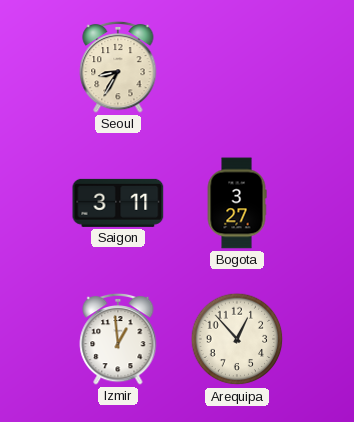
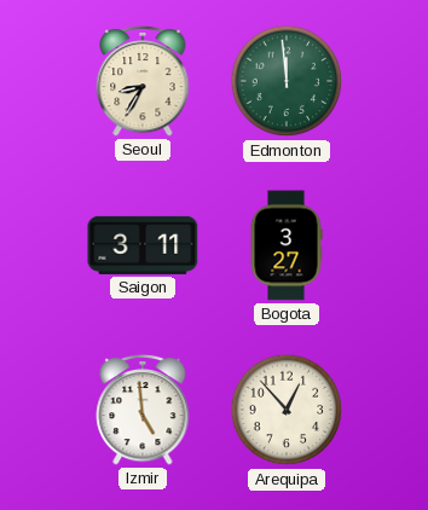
Edmonton: none -> 11:59
Izmir: 12:59 -> 4:59
